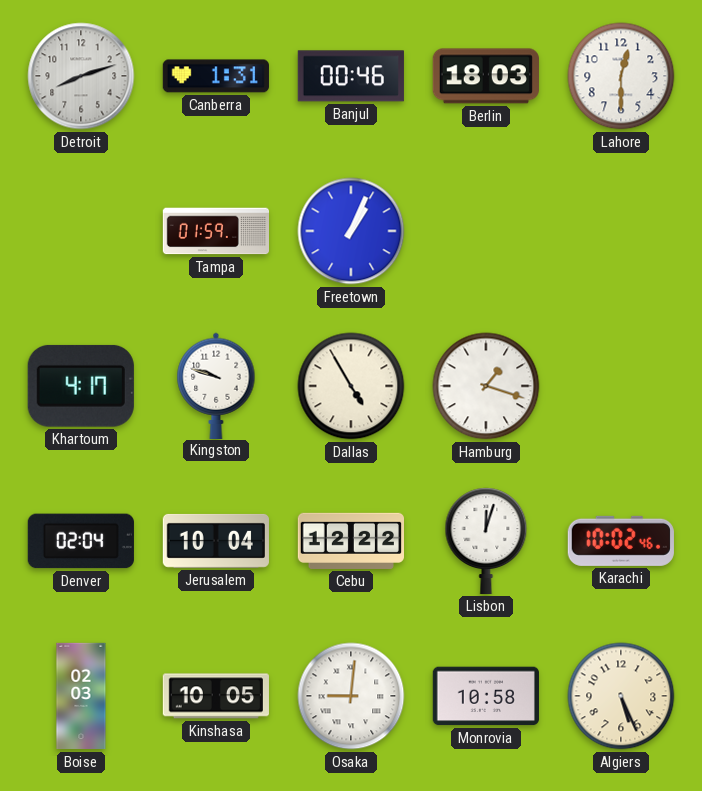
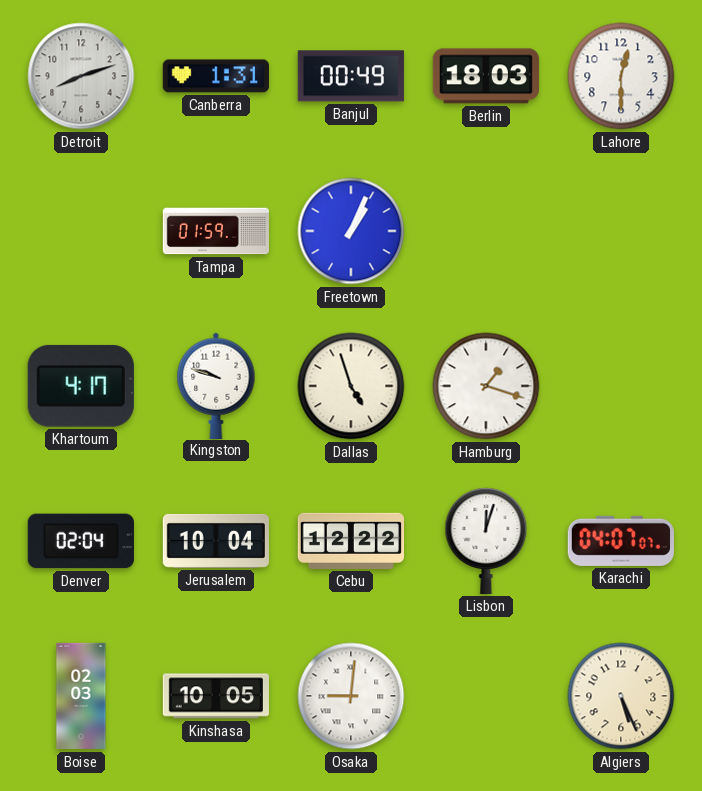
Banjul: 00:46 -> 00:49
Dallas: 4:55 -> 4:57
Karachi: 10:02 -> 04:07
Monrovia: 10:58 -> none
